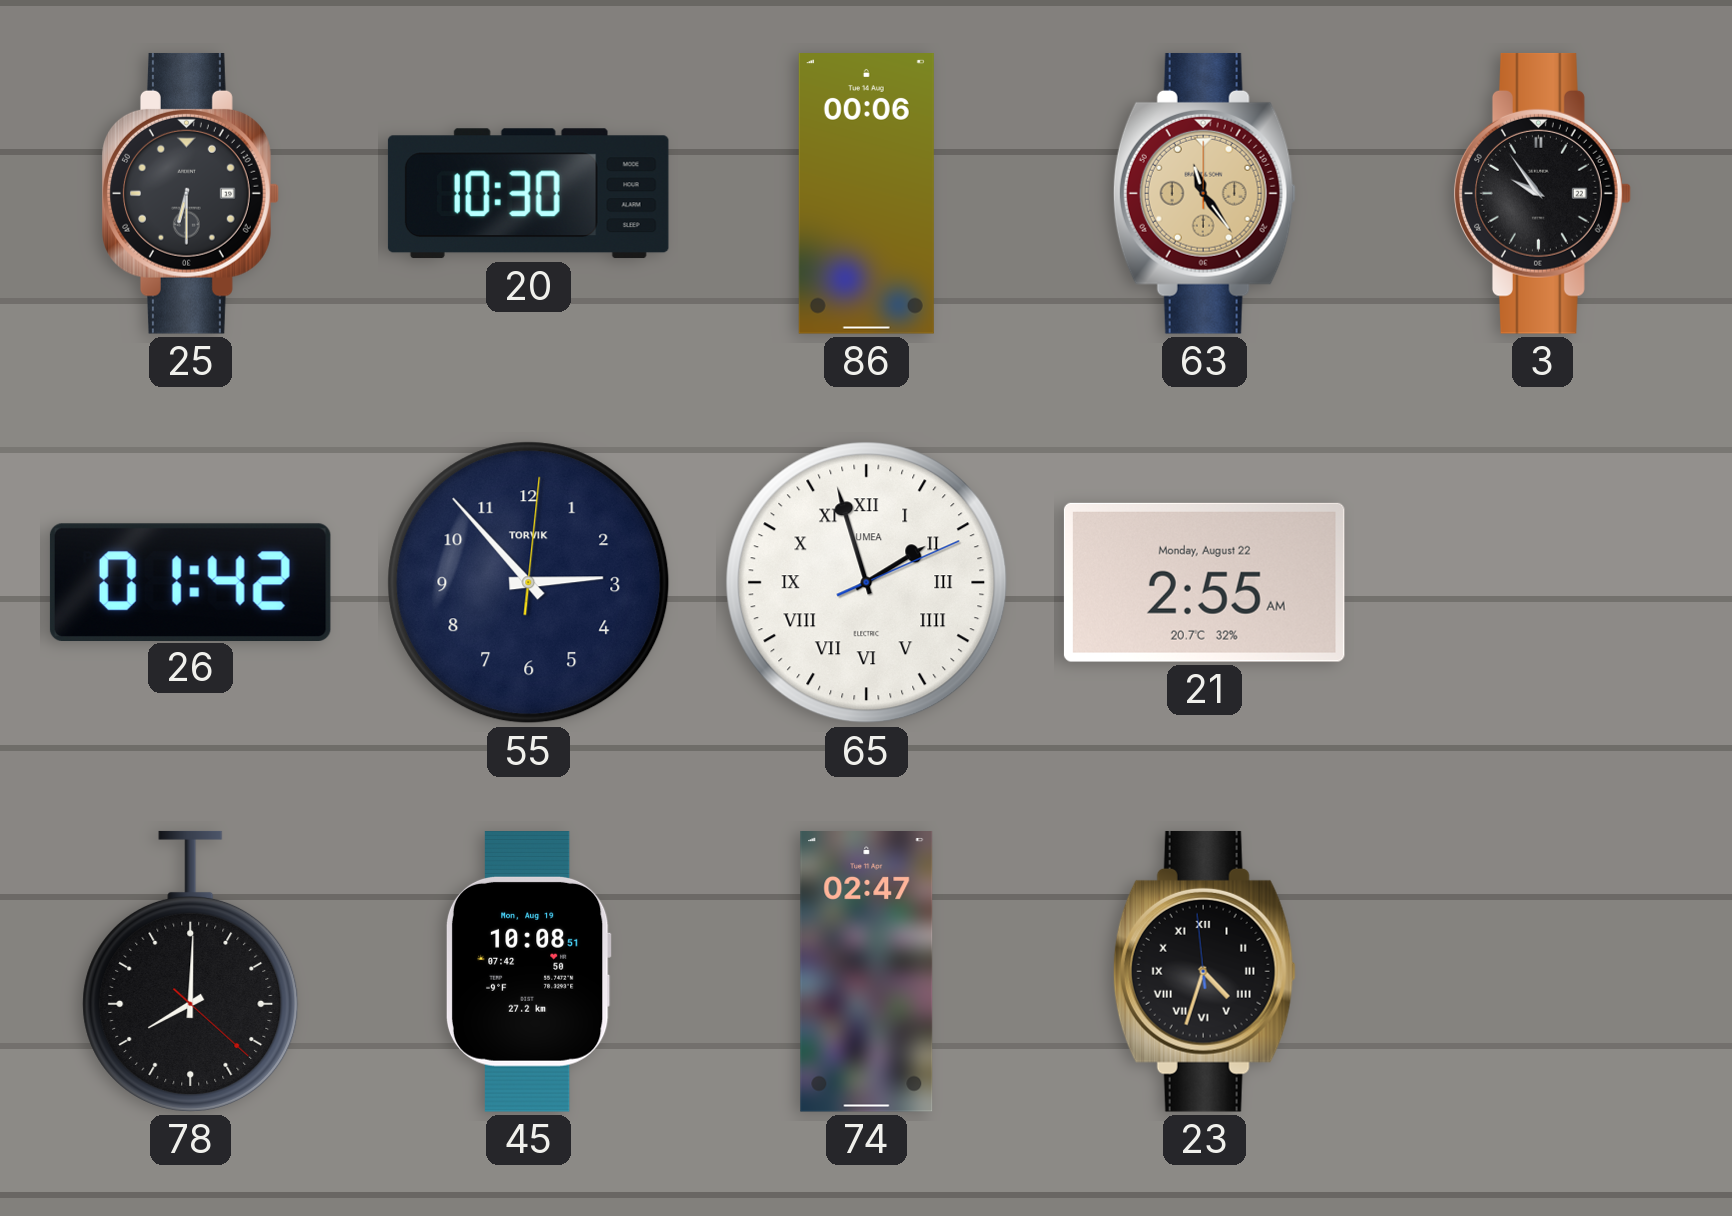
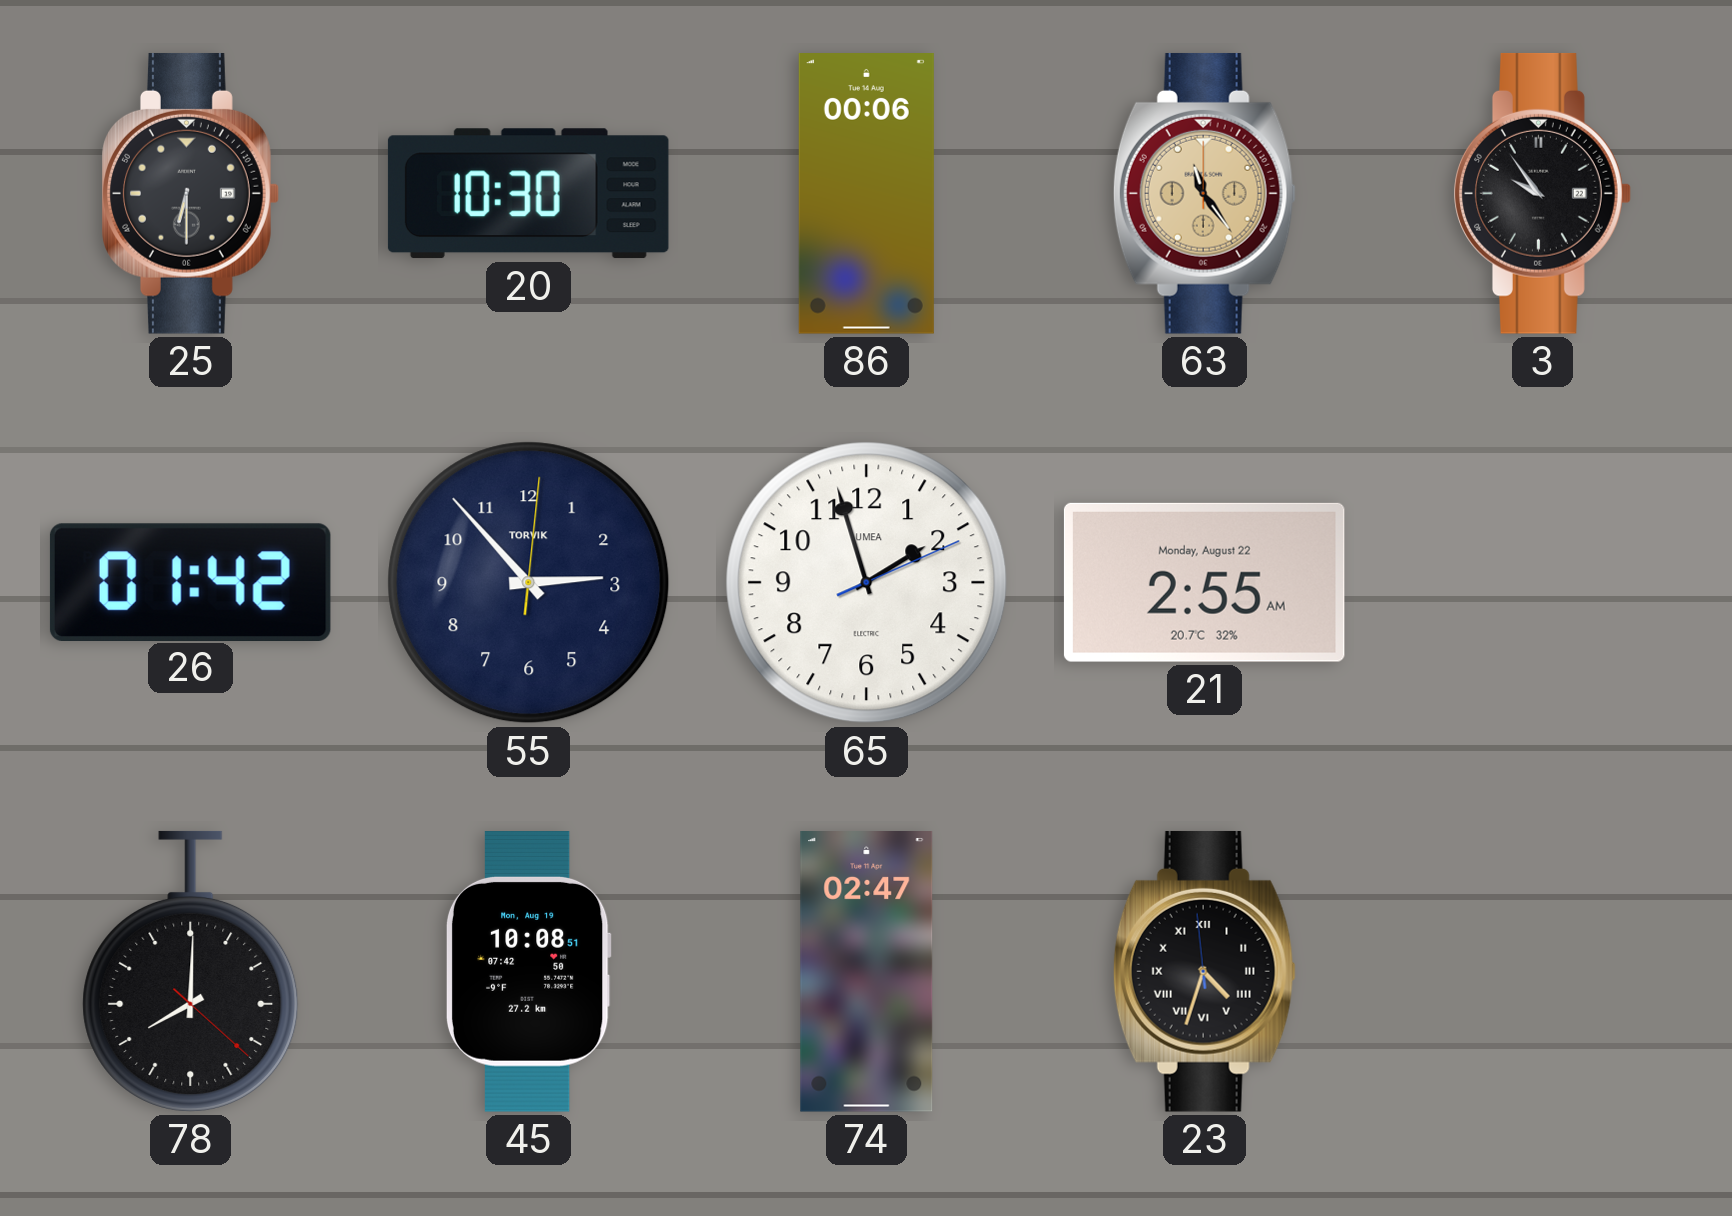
65 numerals: Roman -> Arabic
